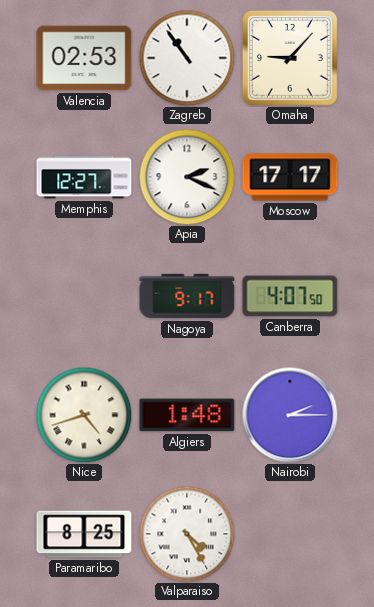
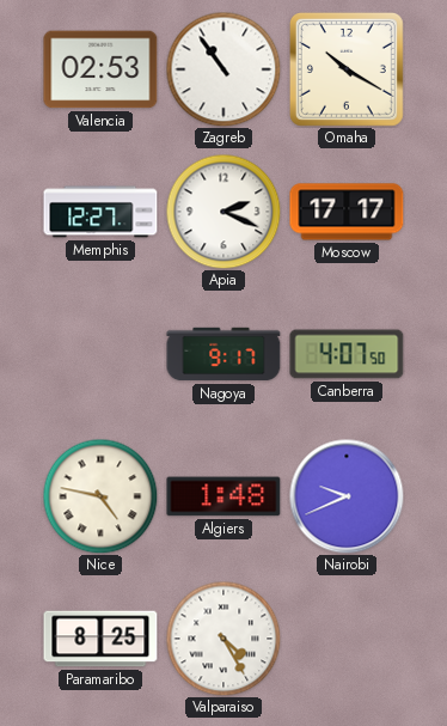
Omaha: 9:07 -> 10:20
Nice: 4:42 -> 4:47
Nairobi: 2:15 -> 9:41
